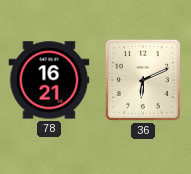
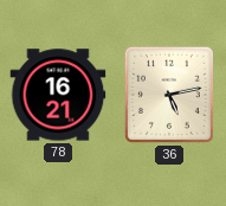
36: 6:11 -> 5:13
